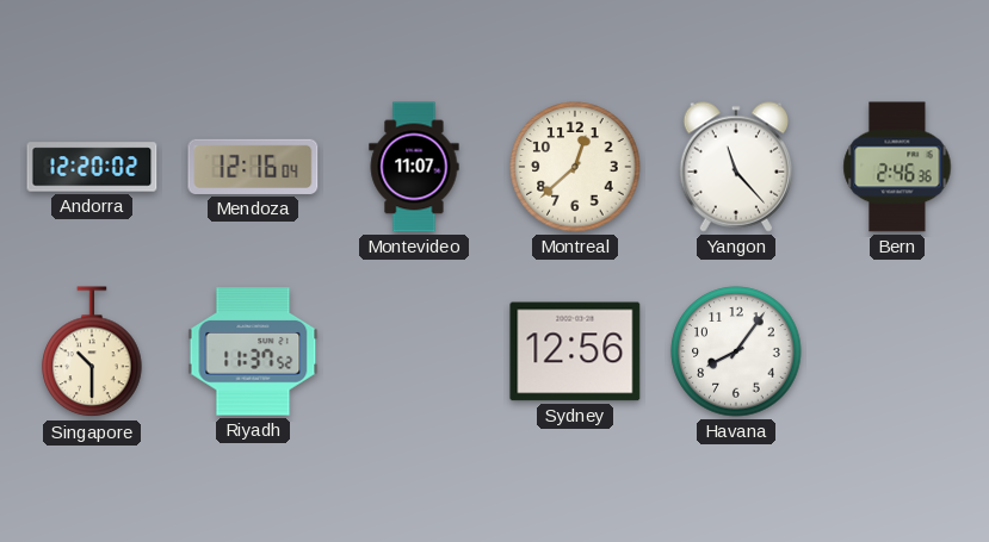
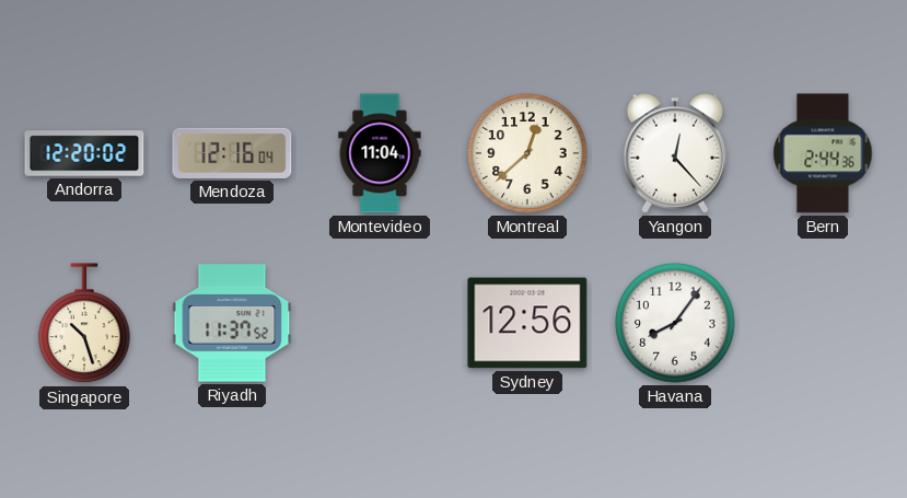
Montevideo: 11:07 -> 11:04
Yangon: 11:23 -> 12:23
Bern: 2:46 -> 2:44
Singapore: 10:30 -> 10:27
